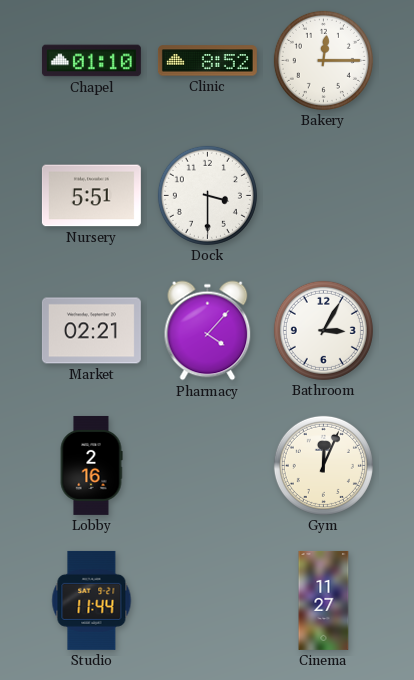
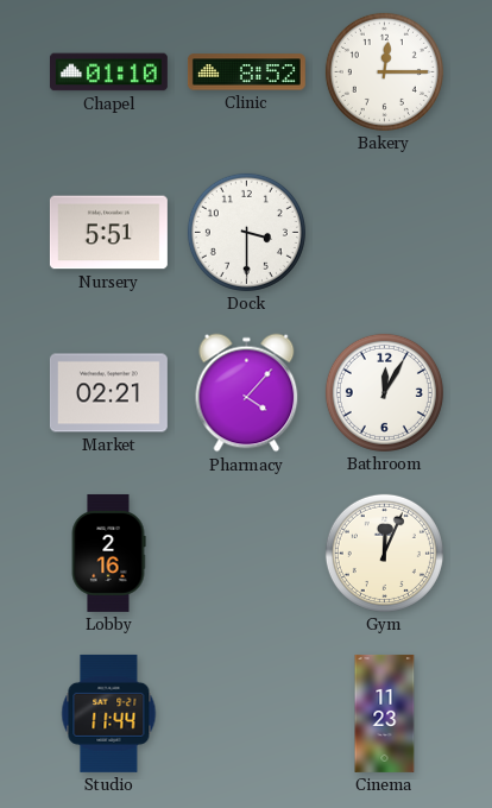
Bathroom: 3:05 -> 12:05
Cinema: 11:27 -> 11:23
